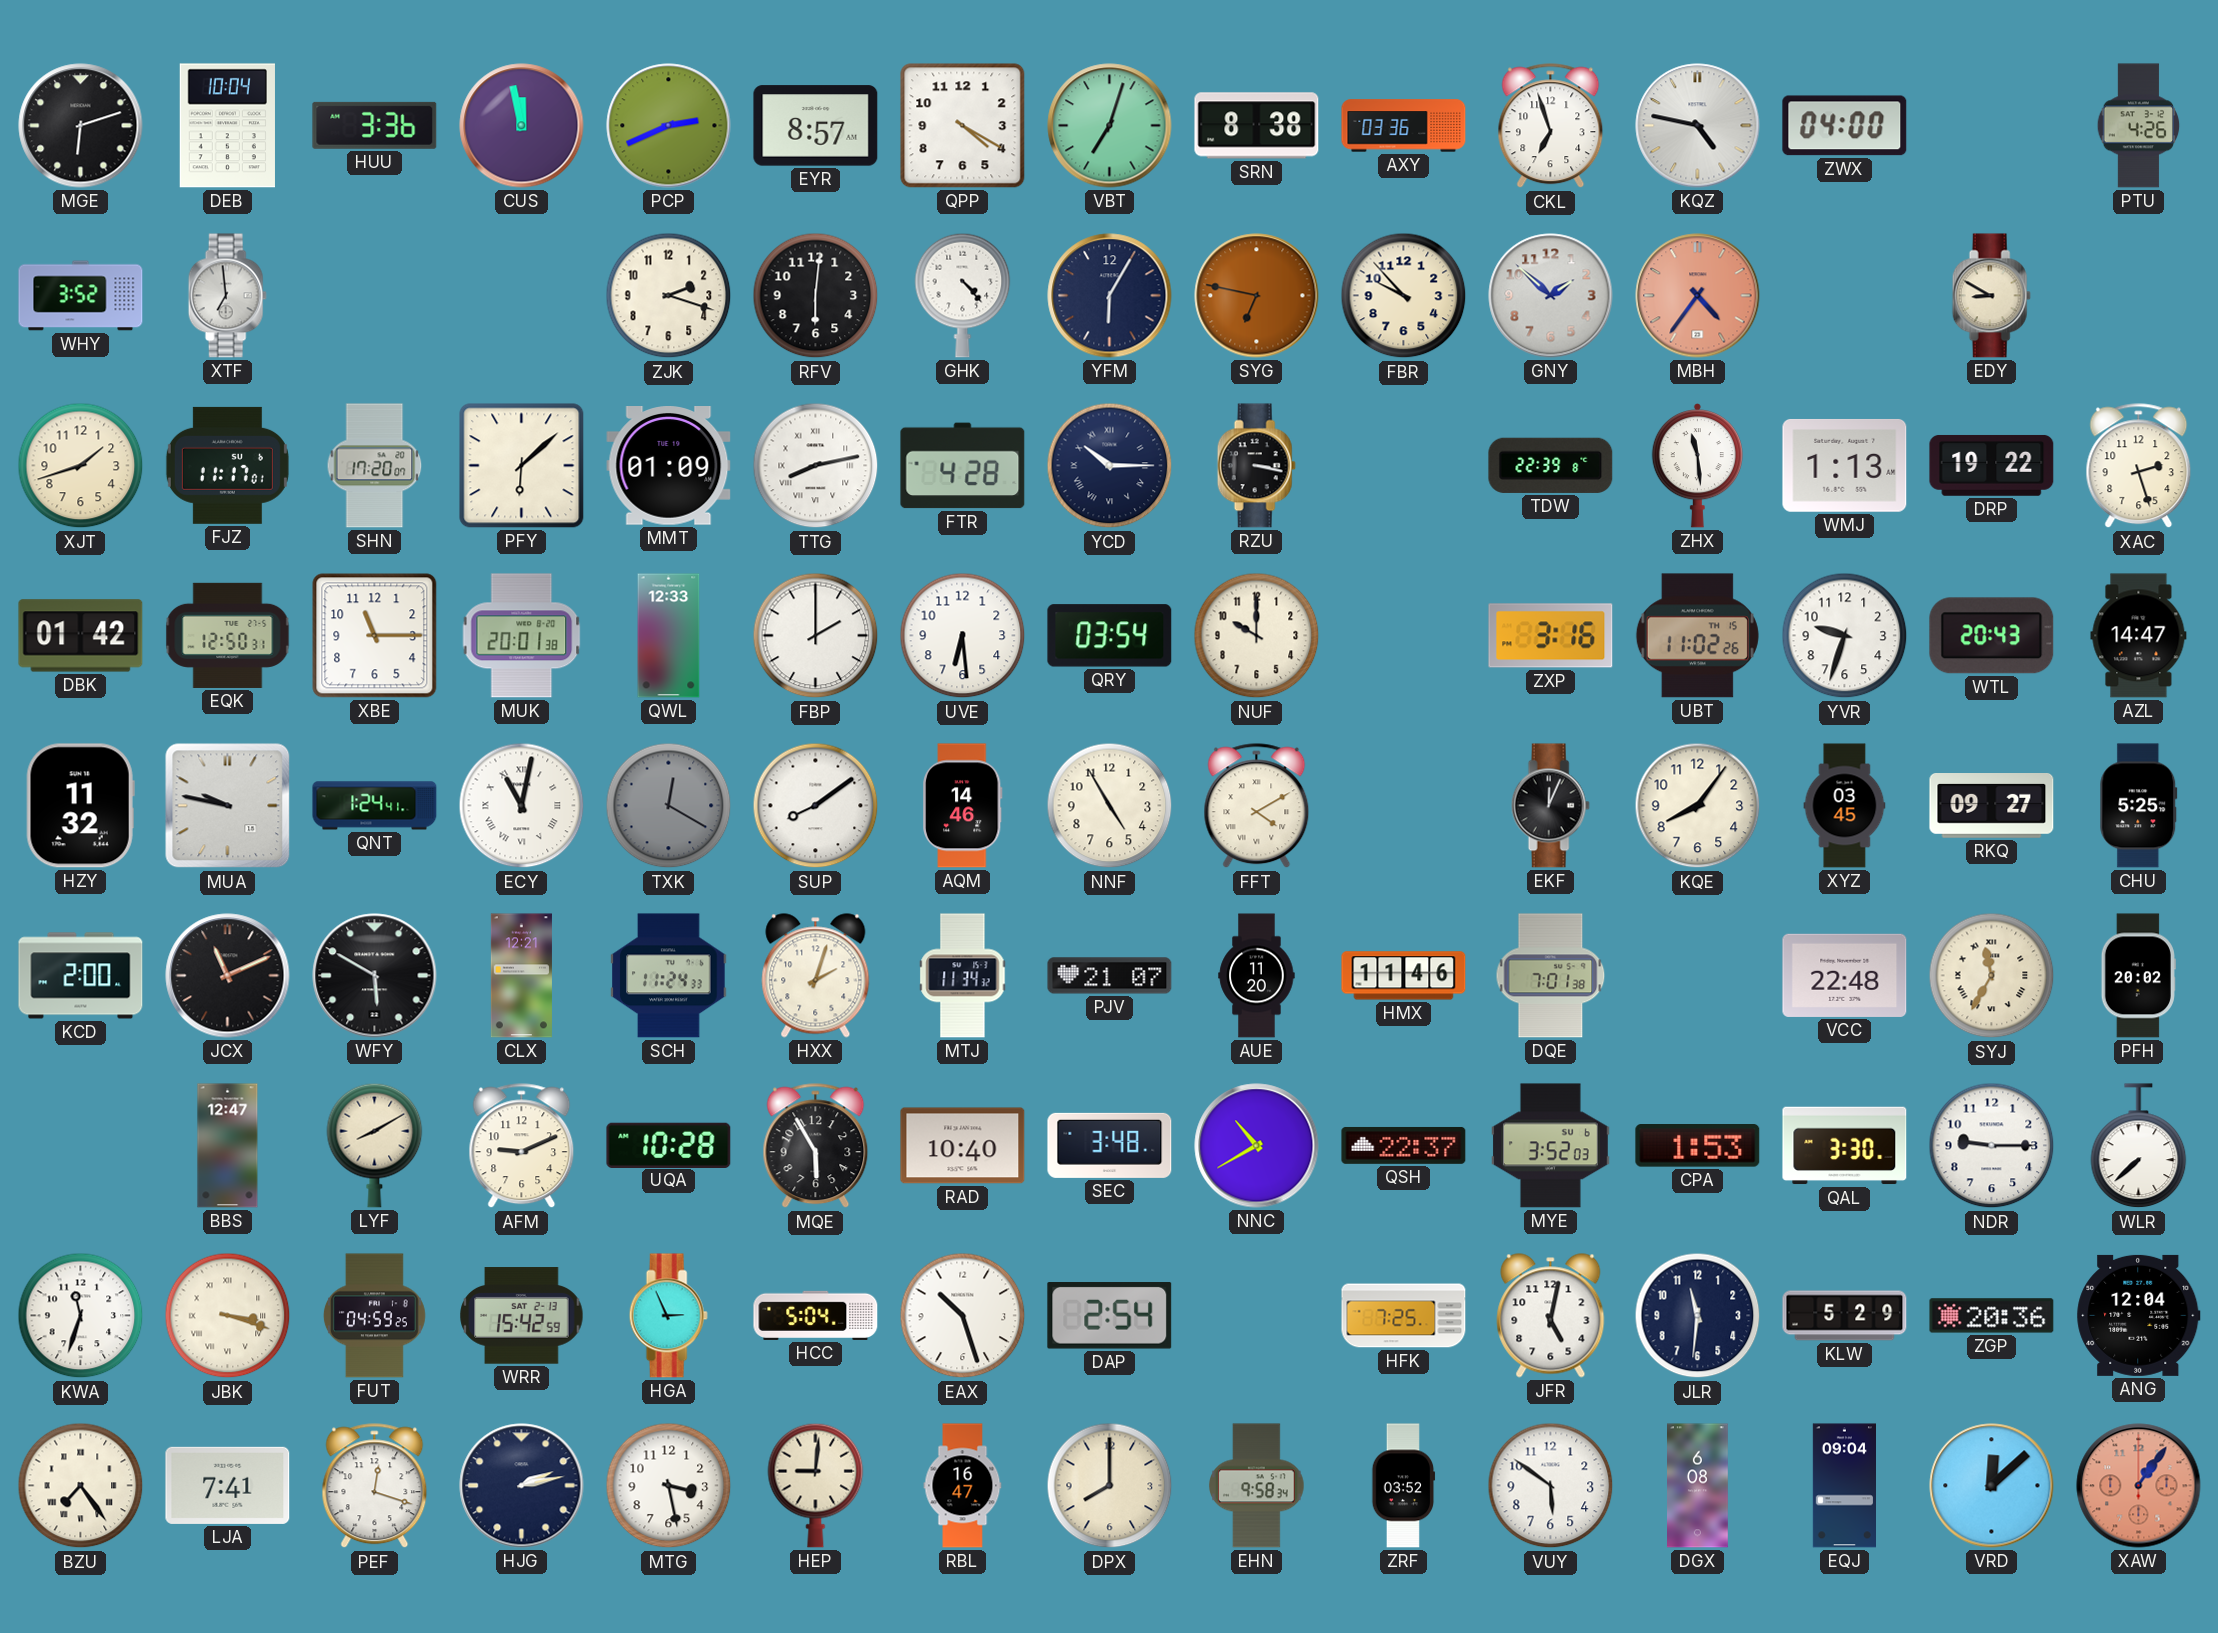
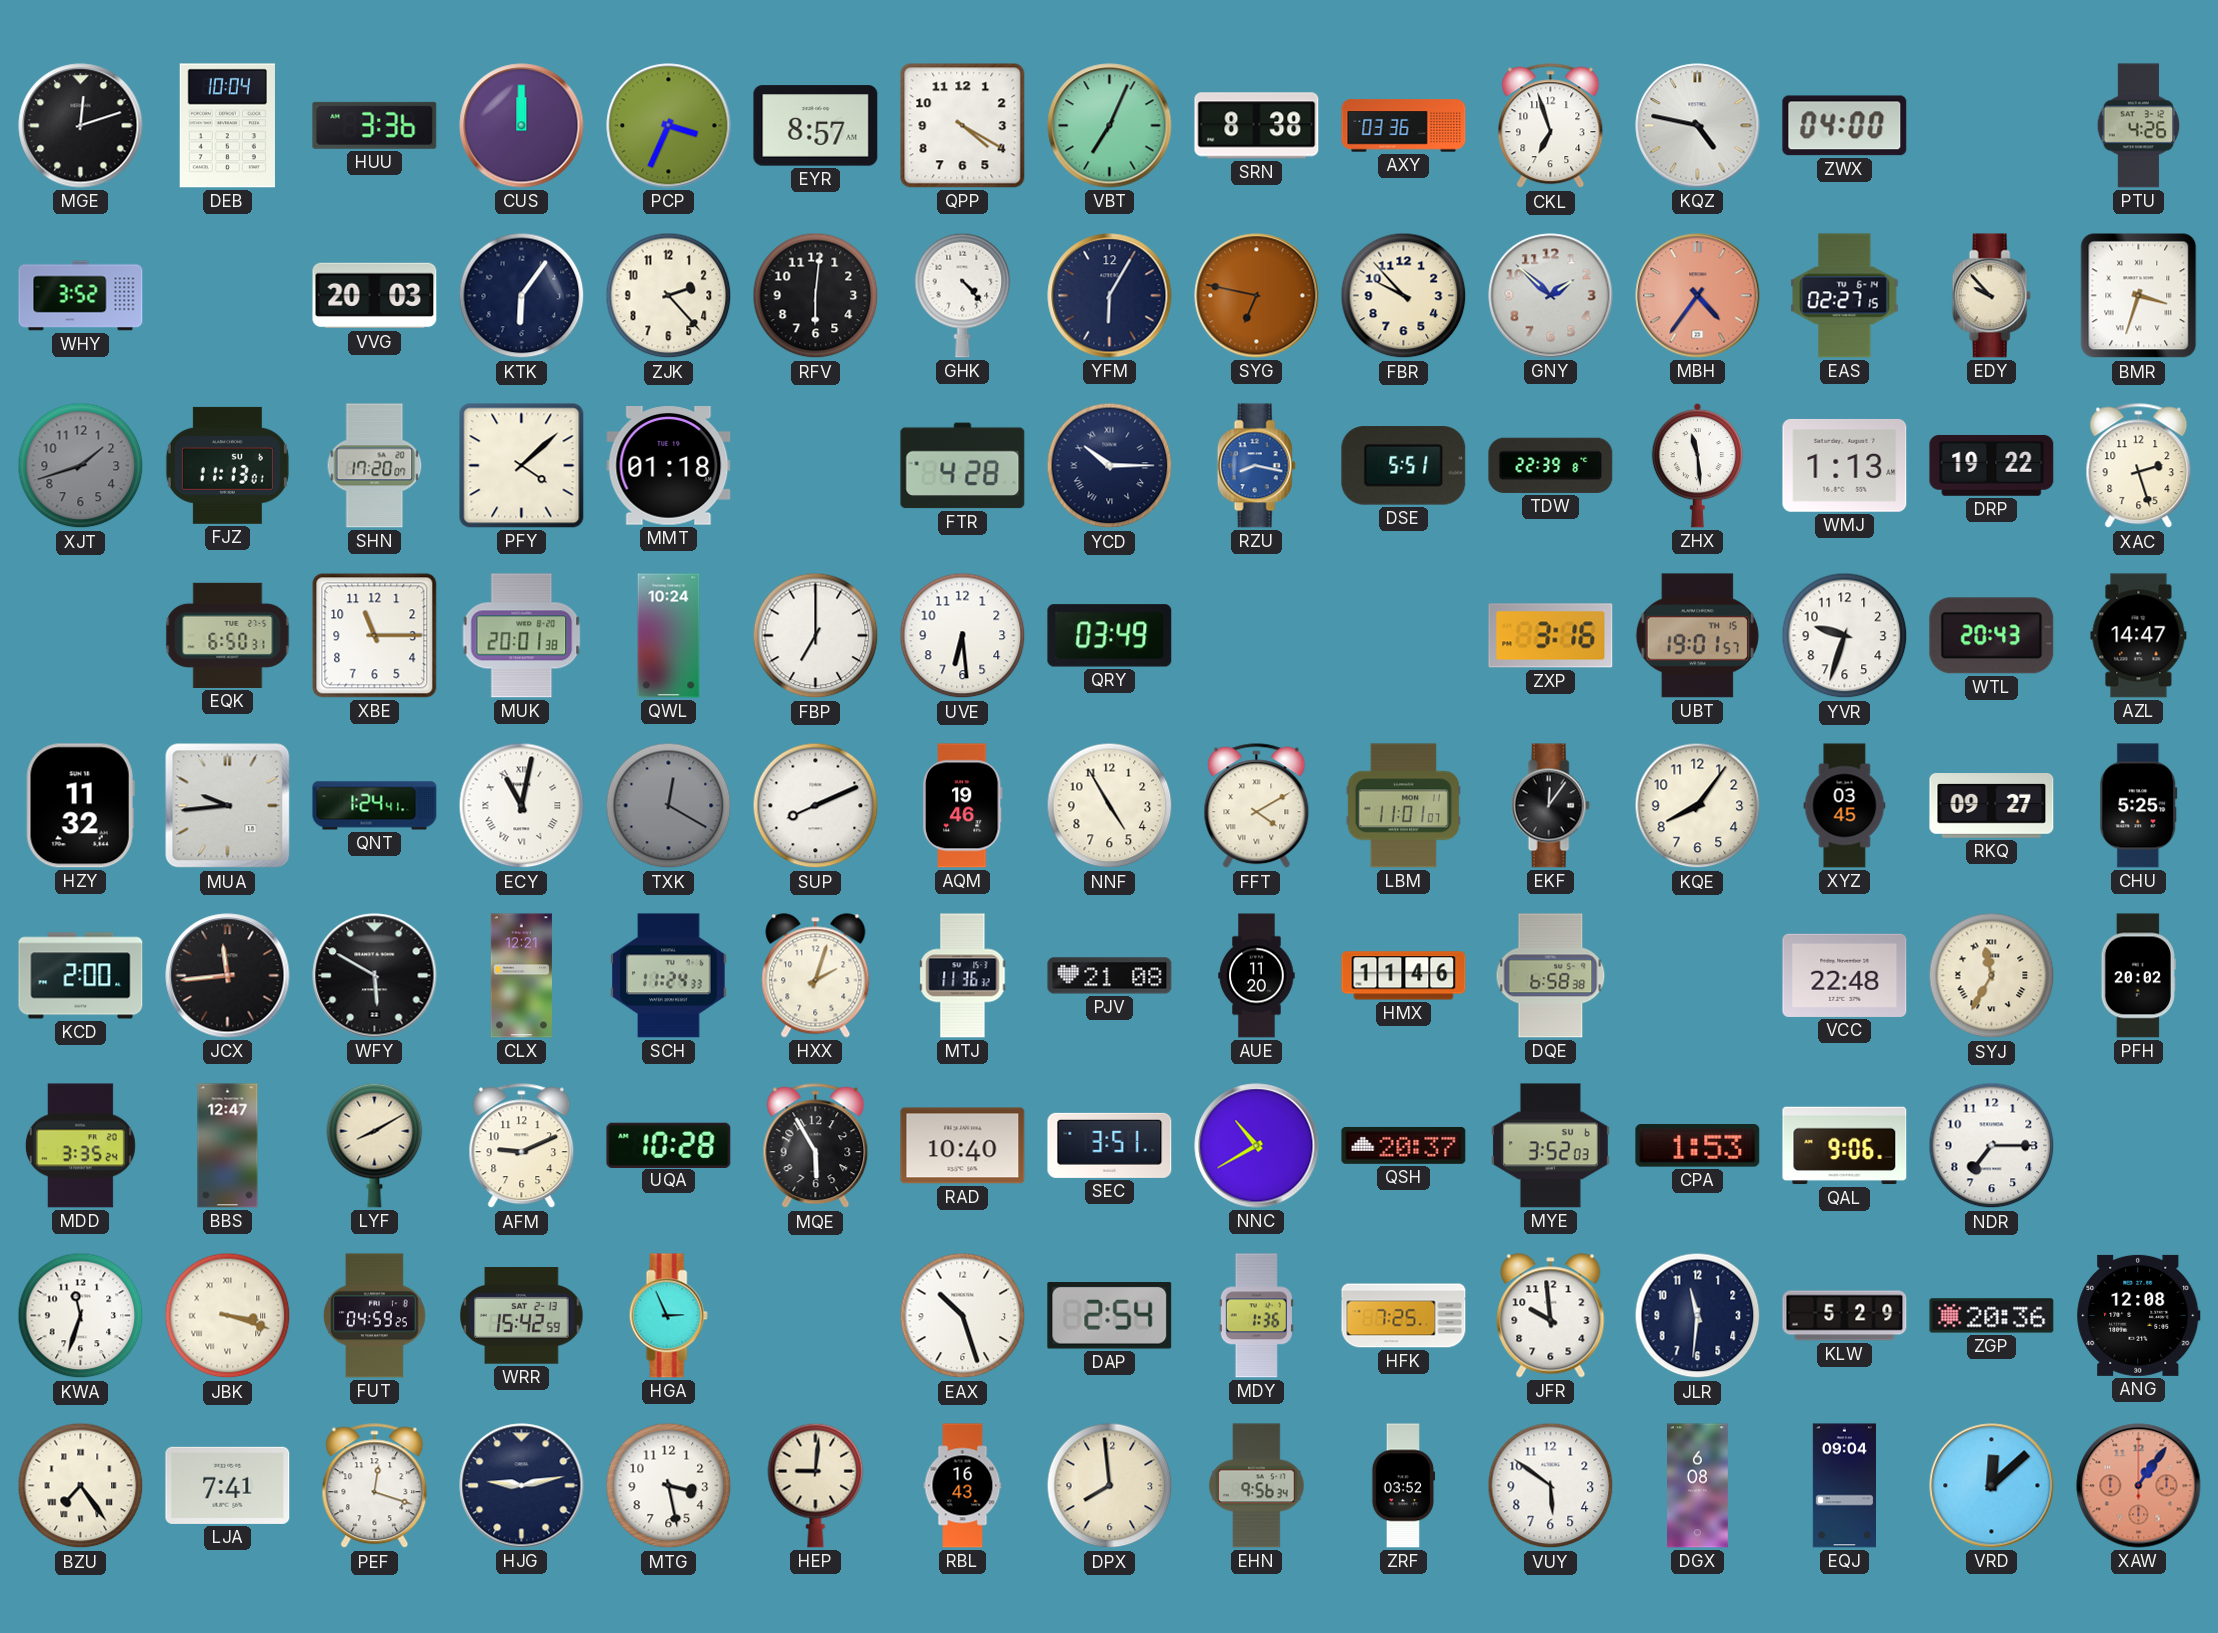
MGE: 6:12 -> 12:12
CUS: 11:58 -> 12:00
PCP: 2:41 -> 3:34
VBT: 7:03 -> 7:04
XTF: 6:59 -> none
VVG: none -> 20:03
KTK: none -> 6:06
ZJK: 2:18 -> 2:23
EAS: none -> 02:27
EDY: 8:50 -> 9:53
BMR: none -> 3:33
XJT dial: cream -> grey
FJZ: 11:17 -> 11:13
PFY: 6:08 -> 4:08
MMT: 01:09 -> 01:18
TTG: 8:13 -> none
RZU: 3:17 -> 8:17
RZU dial: black -> blue
DSE: none -> 5:51
DBK: 01:42 -> none
EQK: 12:50 -> 6:50
QWL: 12:33 -> 10:24
FBP: 2:00 -> 7:00
QRY: 03:54 -> 03:49
NUF: 10:00 -> none
UBT: 11:02 -> 19:01
MUA: 9:47 -> 9:44
SUP: 8:09 -> 8:11
AQM: 14:46 -> 19:46
LBM: none -> 11:01
EKF: 12:04 -> 12:06
JCX: 11:11 -> 11:44
MTJ: 11:34 -> 11:36
PJV: 21:07 -> 21:08
DQE: 7:01 -> 6:58
MDD: none -> 3:35
SEC: 3:48 -> 3:51
QSH: 22:37 -> 20:37
QAL: 3:30 -> 9:06
NDR: 9:15 -> 7:15
WLR: 7:38 -> none
HCC: 5:04 -> none
MDY: none -> 1:36
JFR: 5:02 -> 9:59
ANG: 12:04 -> 12:08
HJG: 2:13 -> 9:13
RBL: 16:47 -> 16:43
DPX: 8:00 -> 7:59
EHN: 9:58 -> 9:56
